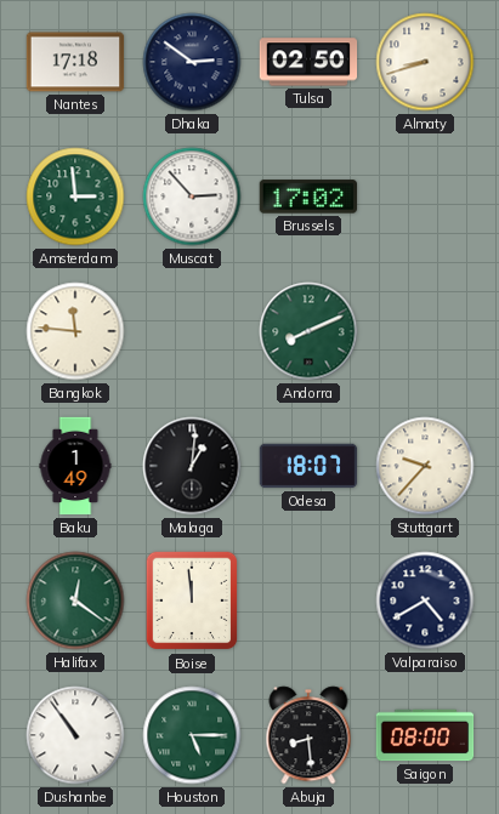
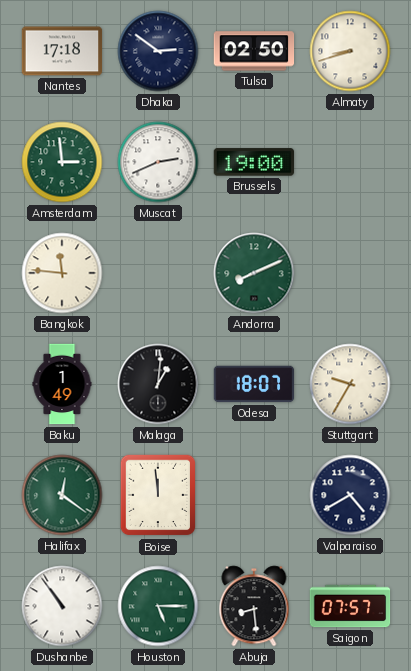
Muscat: 2:53 -> 2:41
Brussels: 17:02 -> 19:00
Stuttgart: 9:37 -> 9:35
Saigon: 08:00 -> 07:57
